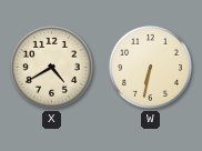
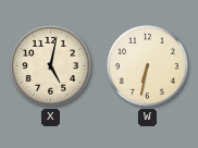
X: 4:40 -> 5:02
